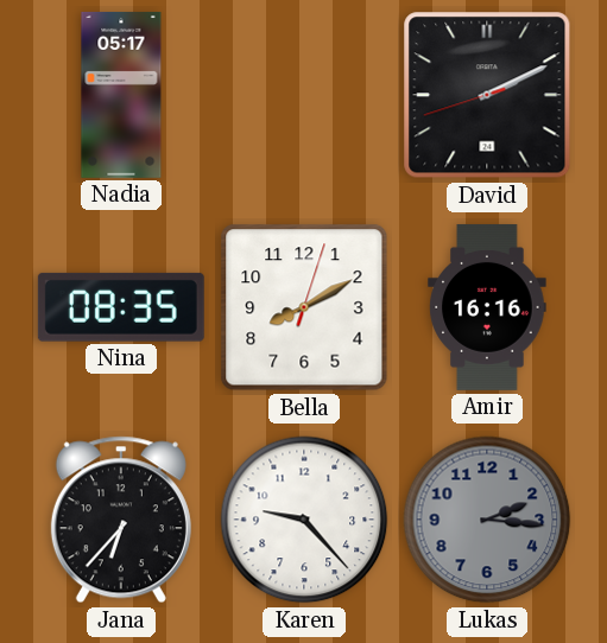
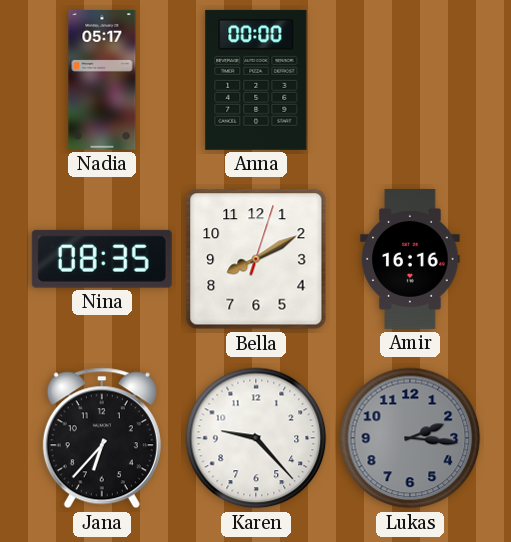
Anna: none -> 00:00
David: 2:10 -> none
